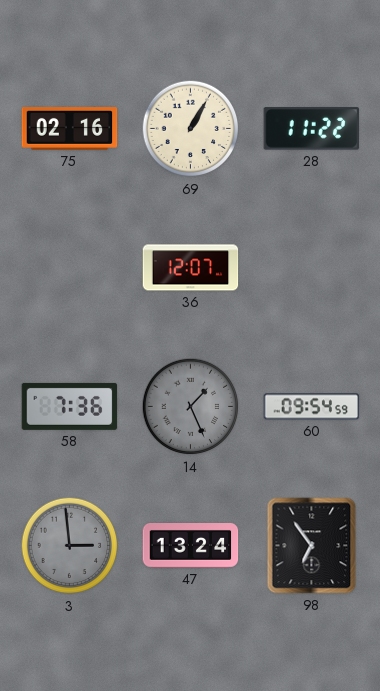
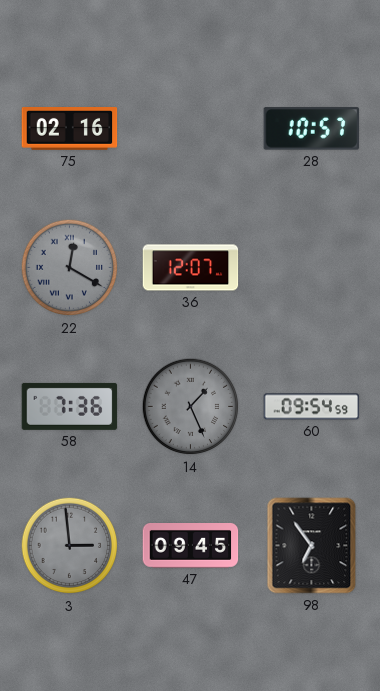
69: 1:05 -> none
28: 11:22 -> 10:57
22: none -> 12:20
47: 13:24 -> 09:45
